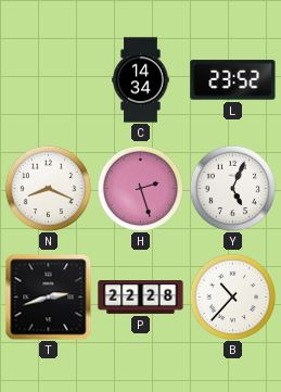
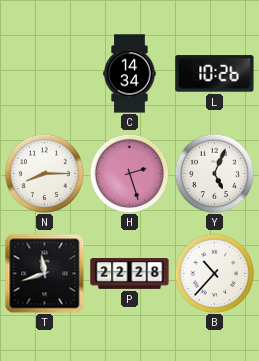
L: 23:52 -> 10:26
N: 8:19 -> 8:15
T: 2:42 -> 11:42
